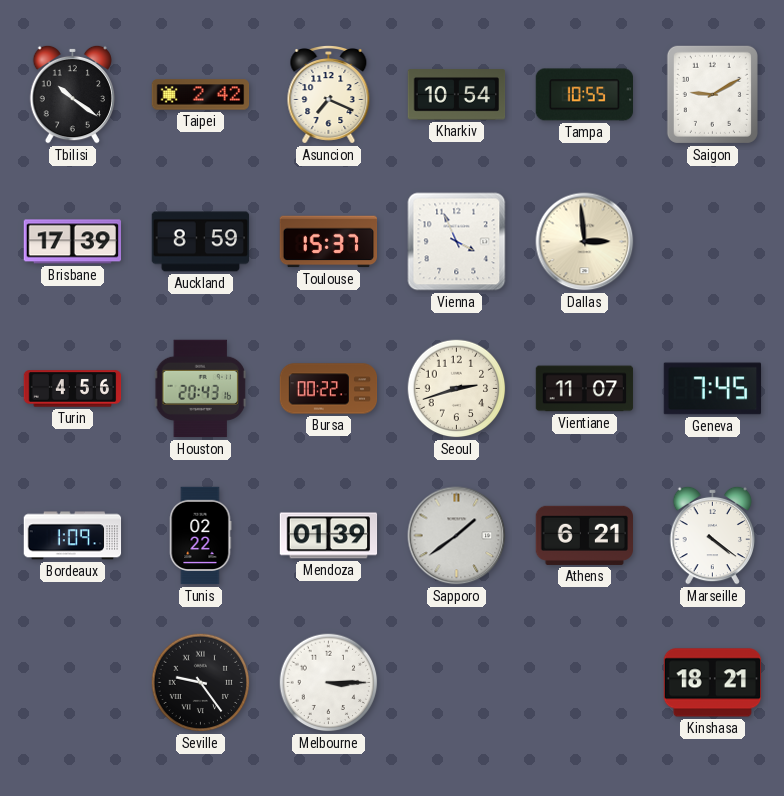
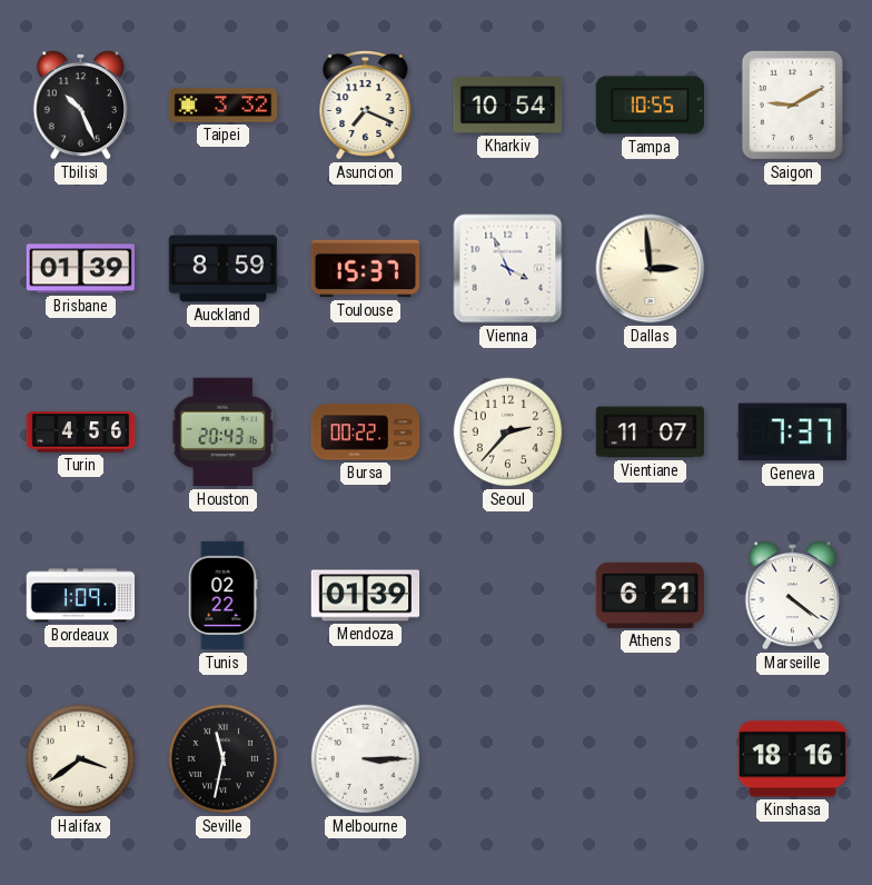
Tbilisi: 10:21 -> 10:26
Taipei: 2:42 -> 3:32
Brisbane: 17:39 -> 01:39
Seoul: 2:42 -> 2:37
Geneva: 7:45 -> 7:37
Sapporo: 1:39 -> none
Halifax: none -> 3:39
Seville: 9:24 -> 11:32
Kinshasa: 18:21 -> 18:16
